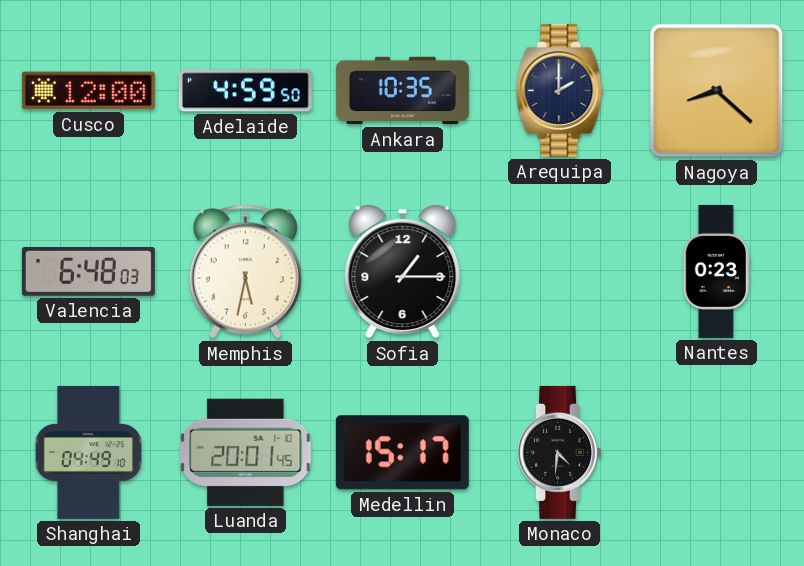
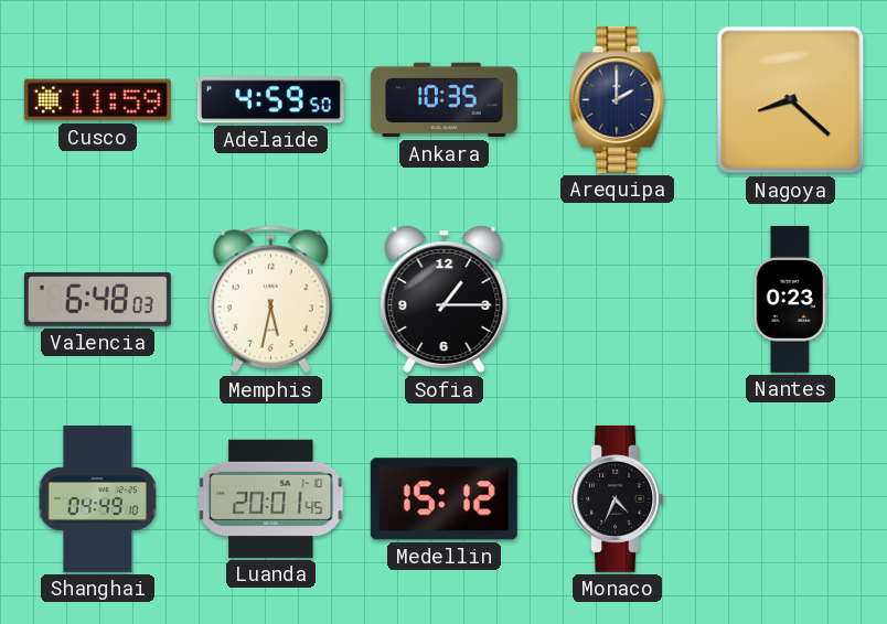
Cusco: 12:00 -> 11:59
Medellin: 15:17 -> 15:12
Monaco: 4:31 -> 4:34
